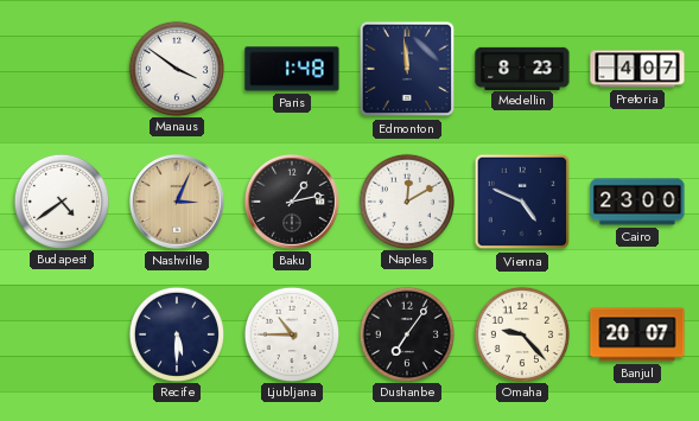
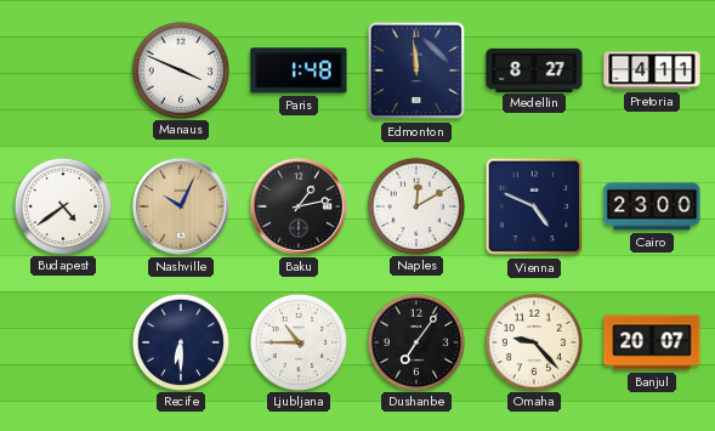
Manaus: 3:51 -> 3:49
Medellin: 8:23 -> 8:27
Pretoria: 4:07 -> 4:11
Nashville: 3:04 -> 10:04
Recife: 5:30 -> 6:30
